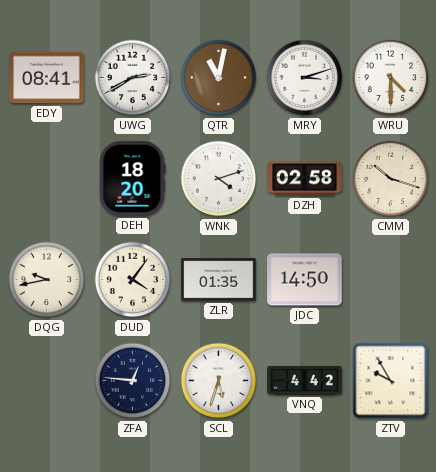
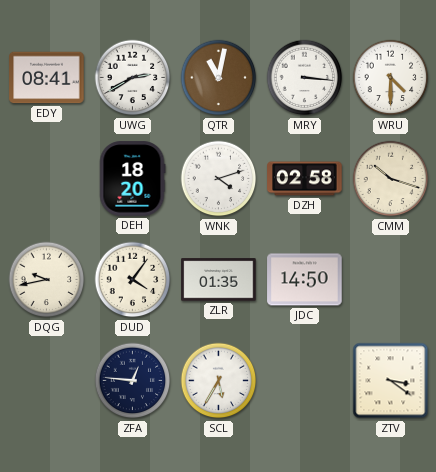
MRY: 3:12 -> 3:16
SCL: 5:33 -> 5:35
VNQ: 4:42 -> none
ZTV: 9:55 -> 3:21
